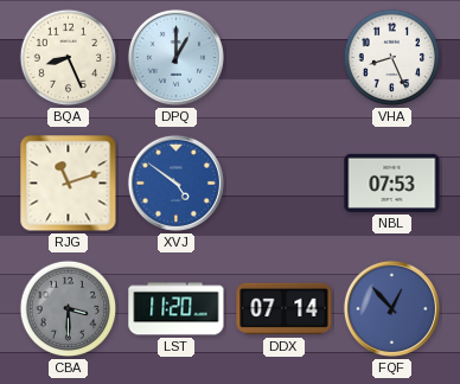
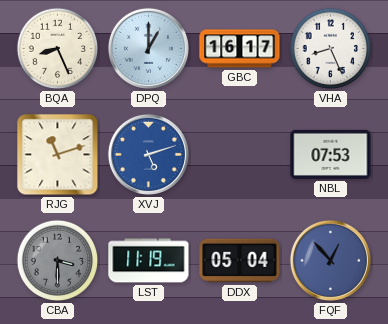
GBC: none -> 16:17
XVJ: 4:51 -> 5:12
LST: 11:20 -> 11:19
DDX: 07:14 -> 05:04
